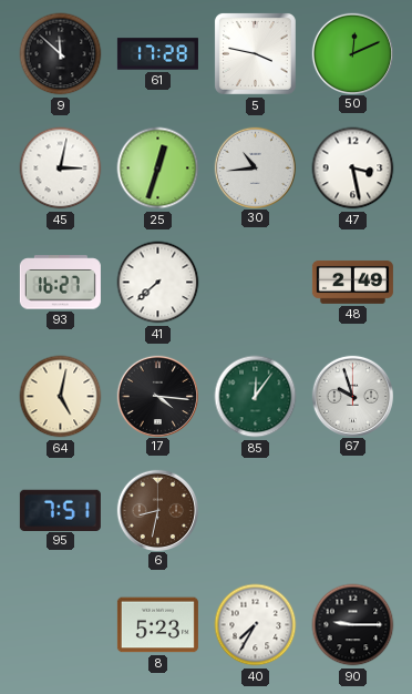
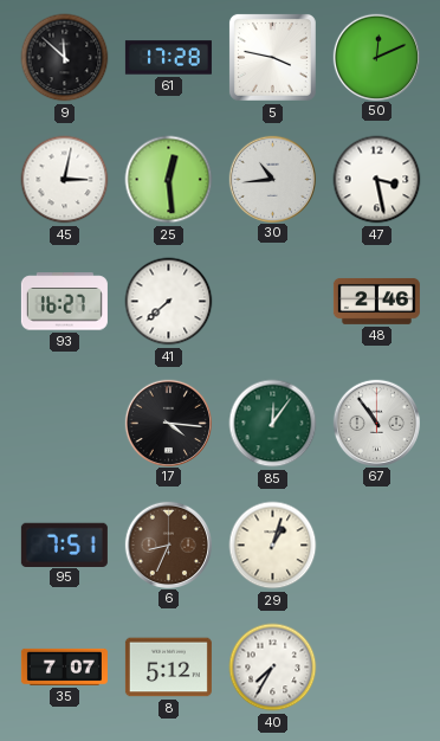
25: 12:33 -> 12:29
48: 2:49 -> 2:46
64: 5:02 -> none
67: 9:57 -> 10:54
6: 8:32 -> 8:34
29: none -> 1:03
35: none -> 7:07
8: 5:23 -> 5:12
90: 9:15 -> none
